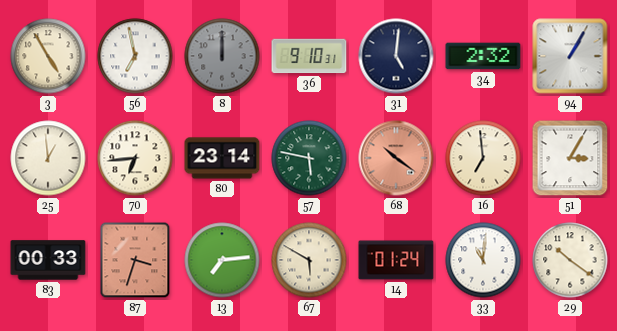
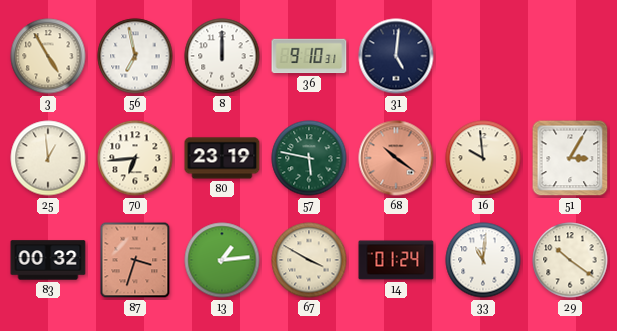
8 dial: grey -> white
34: 2:32 -> none
94: 1:05 -> none
80: 23:14 -> 23:19
16: 6:59 -> 9:59
83: 00:33 -> 00:32
13: 7:14 -> 1:14
67: 5:50 -> 3:50
